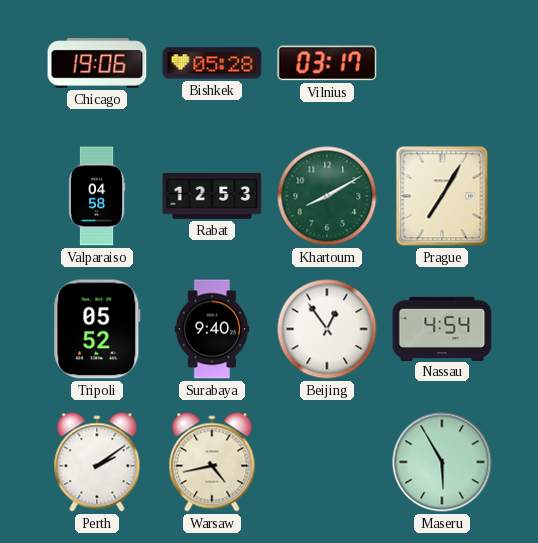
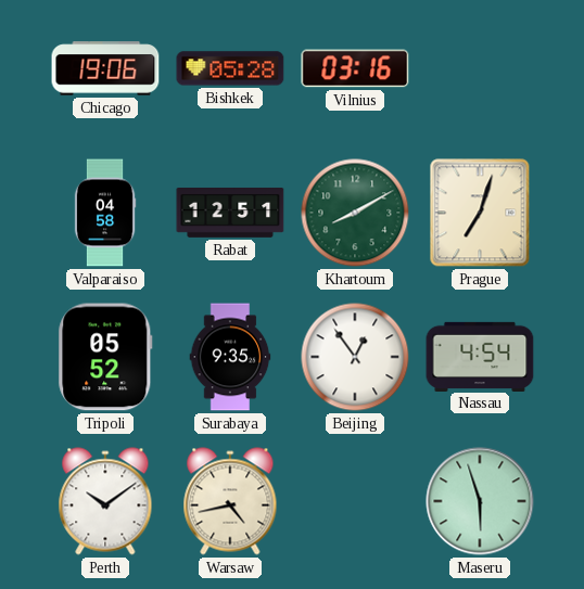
Vilnius: 03:17 -> 03:16
Rabat: 12:53 -> 12:51
Prague: 7:05 -> 7:03
Surabaya: 9:40 -> 9:35
Perth: 2:09 -> 10:09
Maseru: 5:55 -> 5:57
